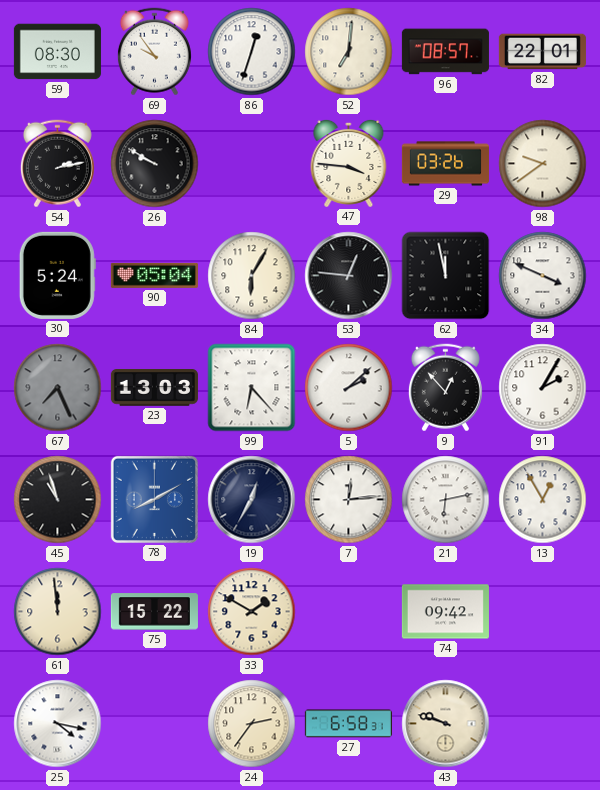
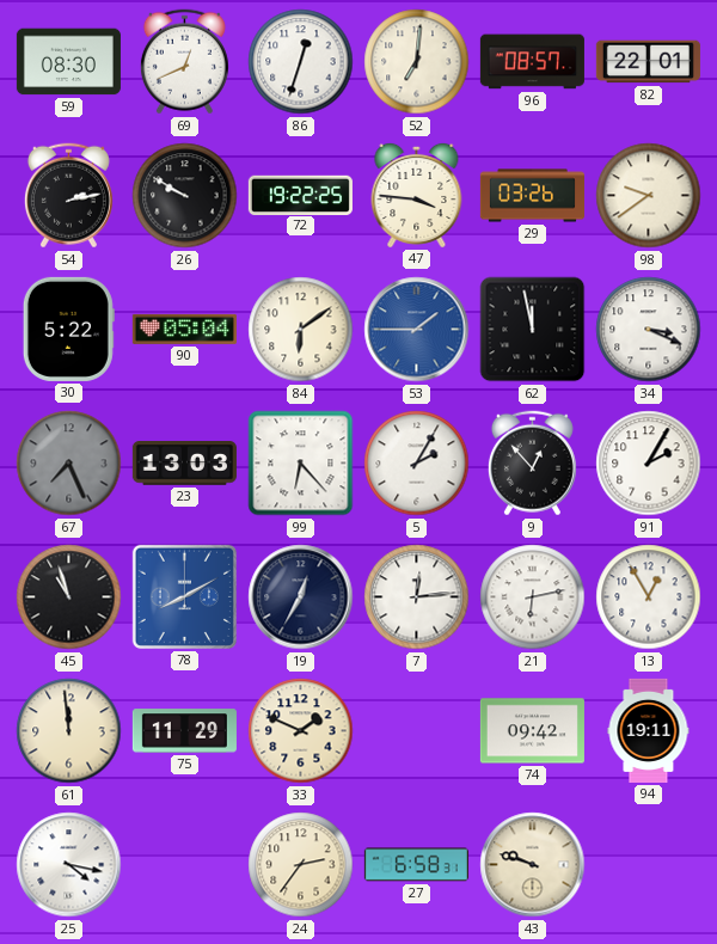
69: 9:54 -> 12:41
72: none -> 19:22
30: 5:24 -> 5:22
84: 6:05 -> 6:09
53: 12:46 -> 1:45
53 dial: black -> blue
34: 3:49 -> 3:19
5: 2:08 -> 2:05
75: 15:22 -> 11:29
33: 1:50 -> 1:49
94: none -> 19:11
